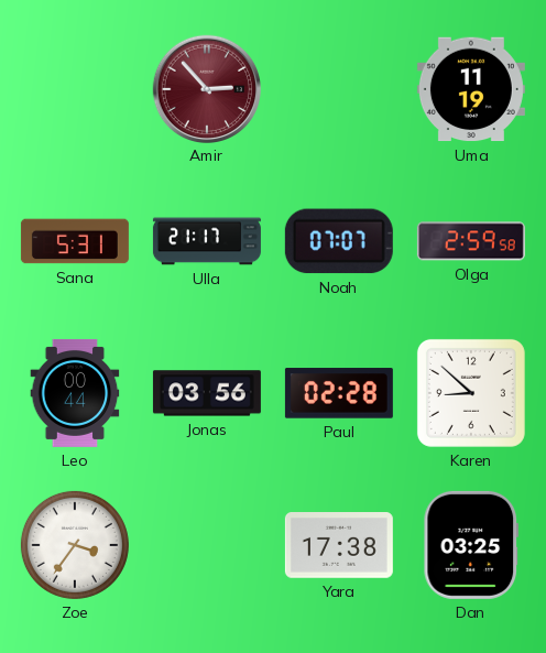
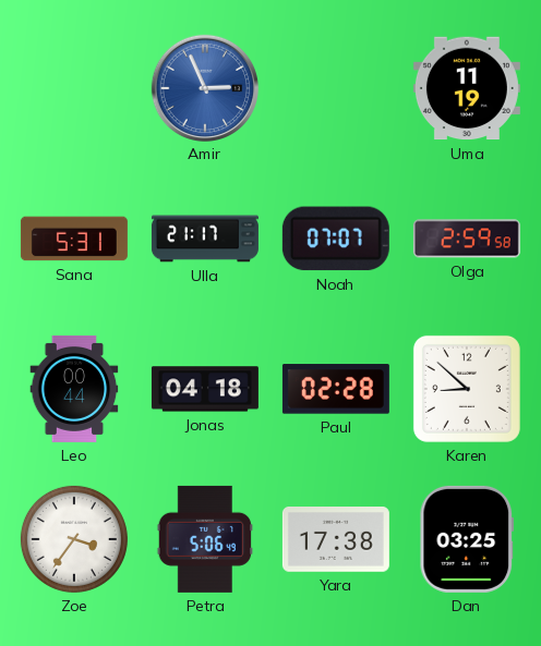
Amir: 2:53 -> 2:56
Amir dial: burgundy -> blue
Jonas: 03:56 -> 04:18
Petra: none -> 5:06
